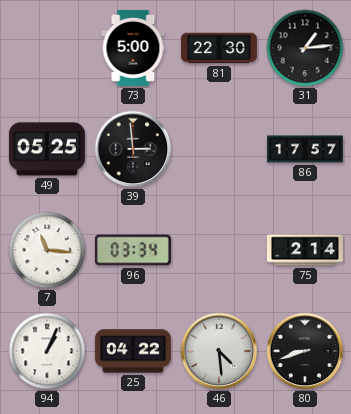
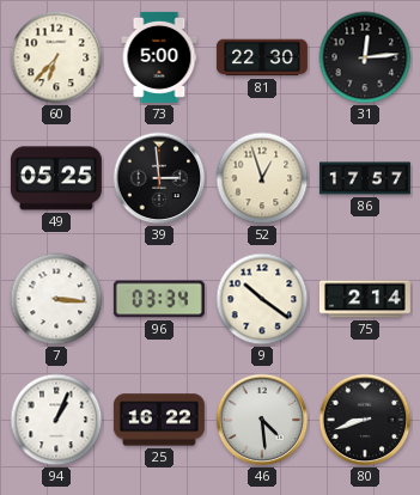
60: none -> 6:37
31: 1:14 -> 12:14
52: none -> 12:57
7: 11:16 -> 3:16
9: none -> 10:21
25: 04:22 -> 16:22
